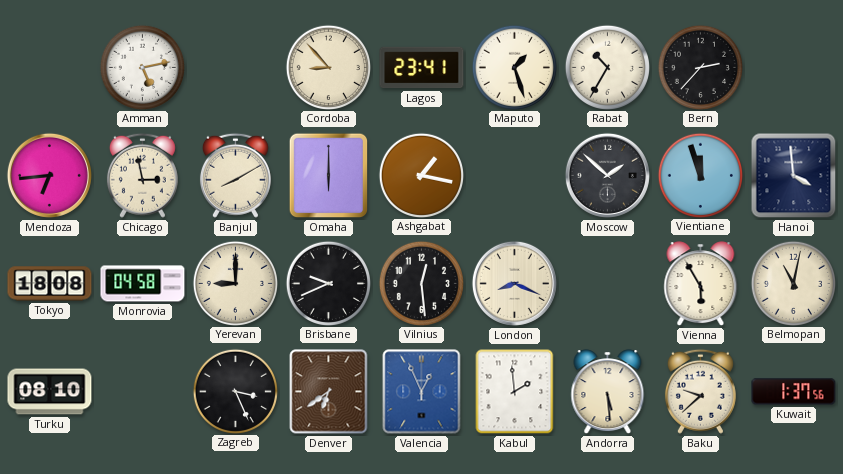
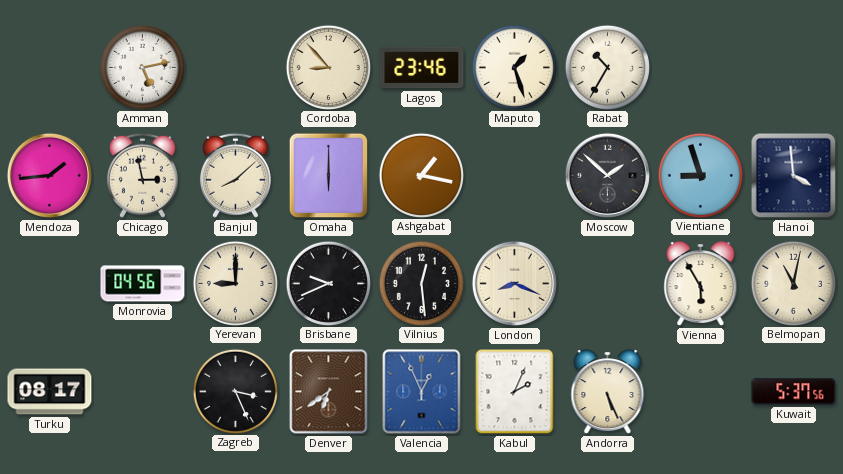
Lagos: 23:41 -> 23:46
Bern: 2:37 -> none
Mendoza: 6:44 -> 1:44
Banjul: 8:10 -> 8:08
Vientiane: 11:57 -> 8:57
Tokyo: 18:08 -> none
Monrovia: 04:58 -> 04:56
Turku: 08:10 -> 08:17
Kabul: 1:59 -> 2:04
Andorra: 5:29 -> 5:26
Baku: 9:38 -> none
Kuwait: 1:37 -> 5:37
